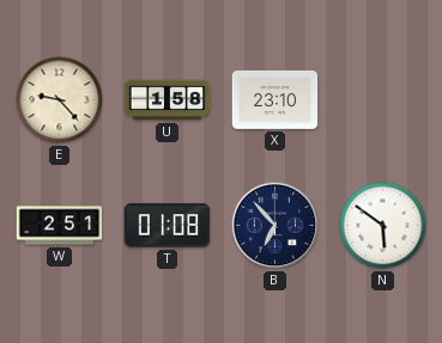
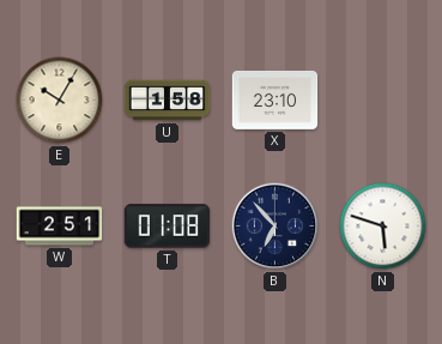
E: 9:23 -> 10:05
N: 5:51 -> 5:48
